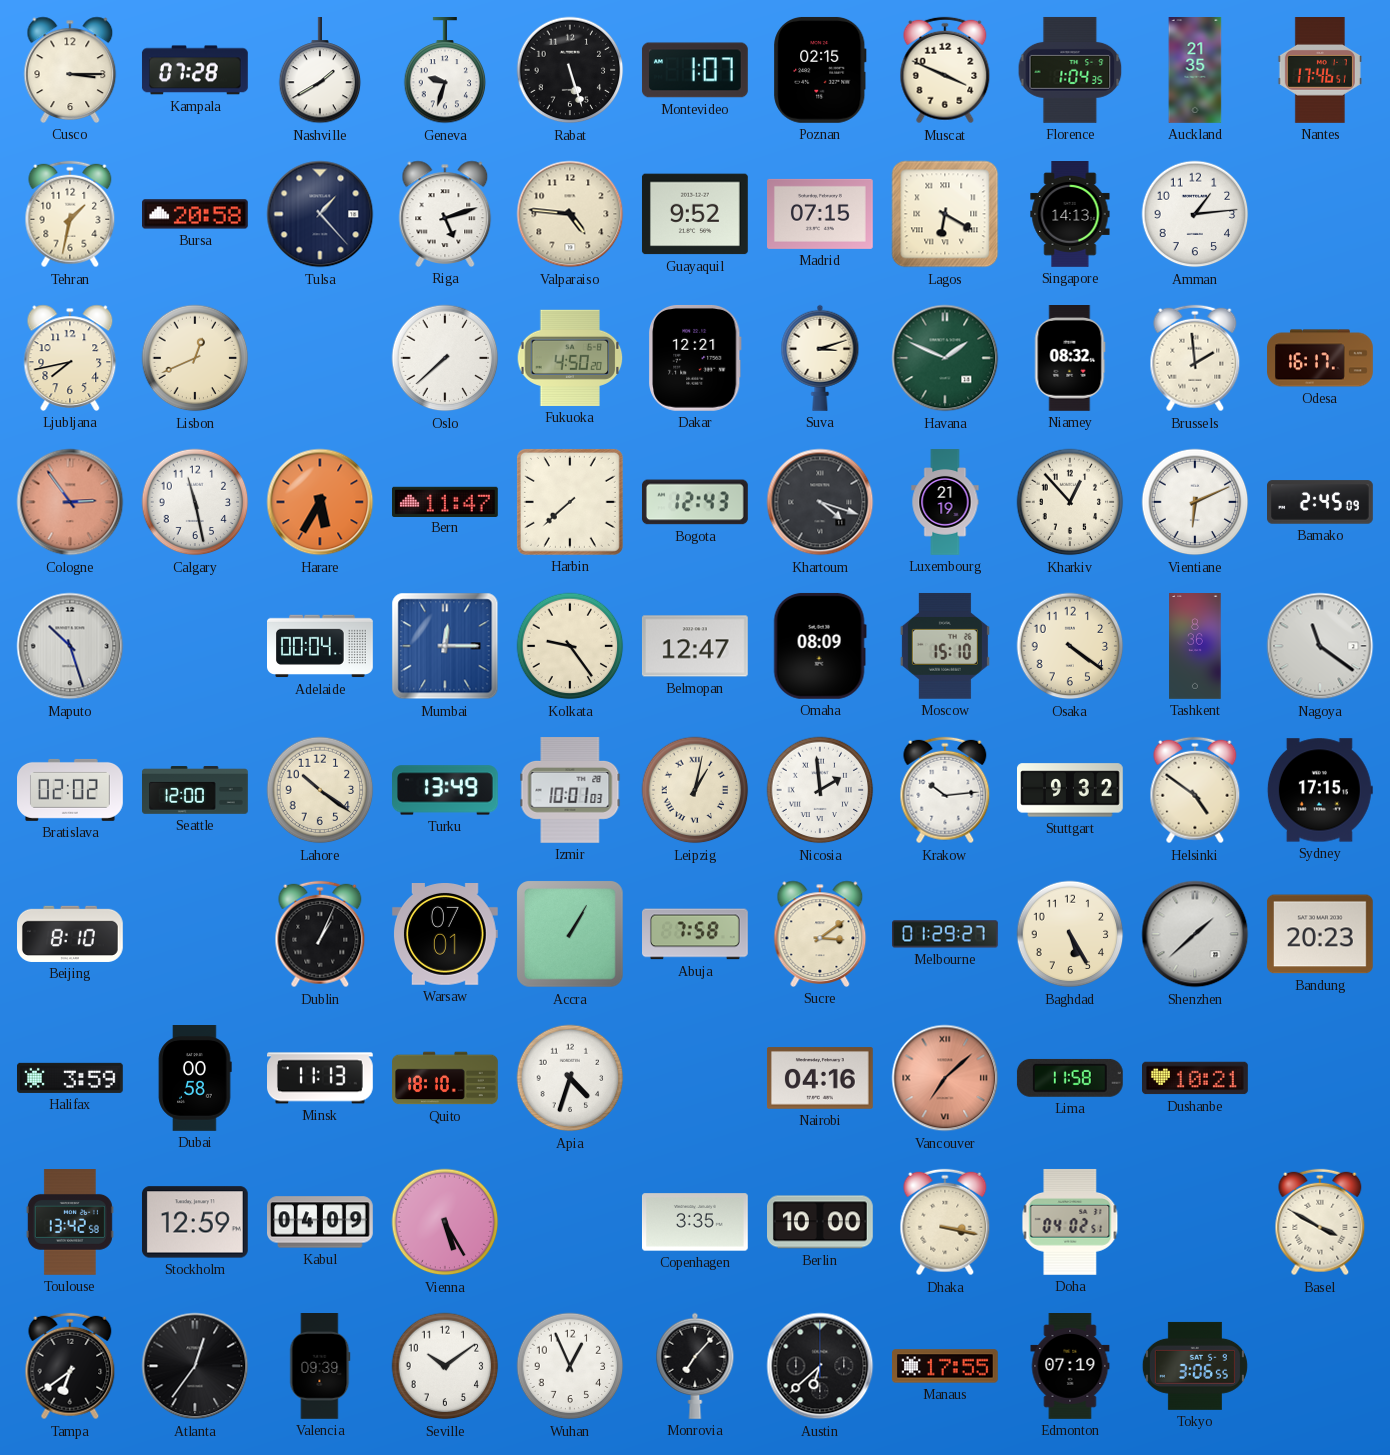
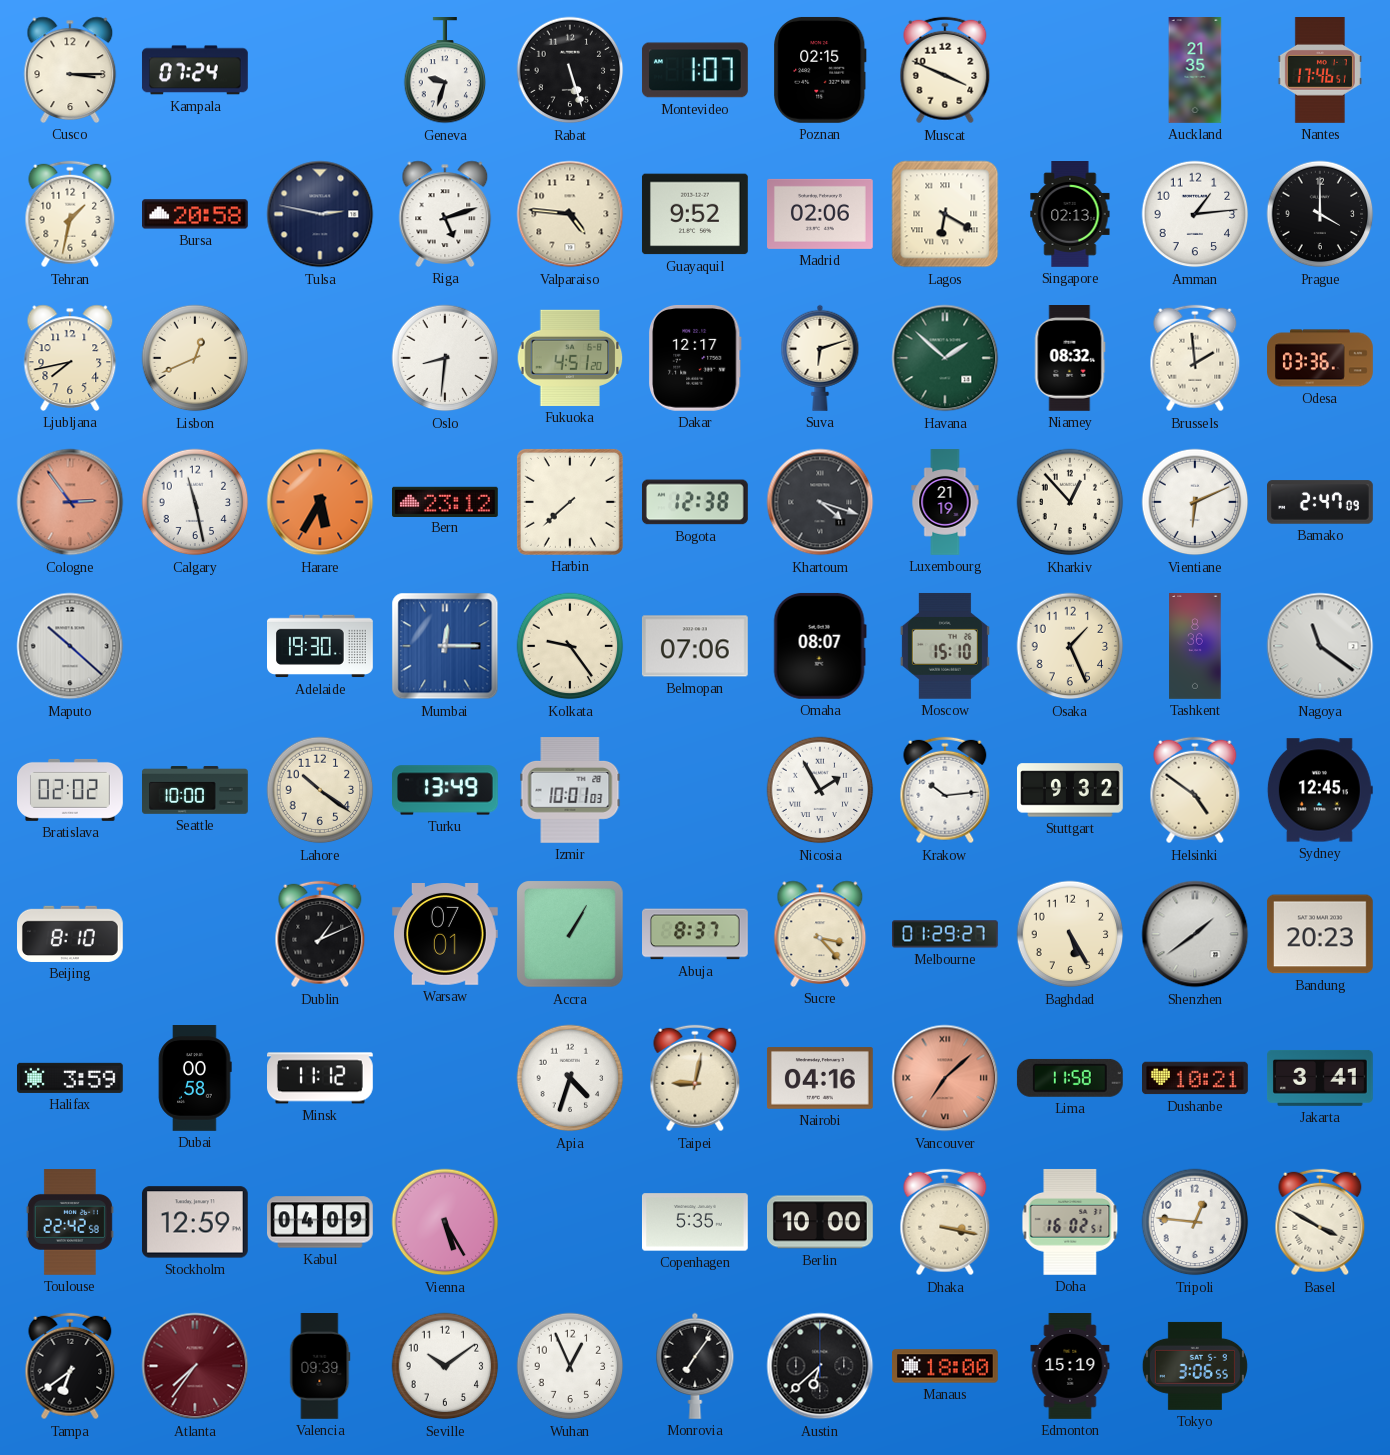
Kampala: 07:28 -> 07:24
Nashville: 1:40 -> none
Florence: 1:04 -> none
Tulsa: 1:23 -> 2:47
Madrid: 07:15 -> 02:06
Singapore: 14:13 -> 02:13
Prague: none -> 4:00
Oslo: 7:38 -> 8:31
Fukuoka: 4:50 -> 4:51
Dakar: 12:21 -> 12:17
Suva: 3:12 -> 6:12
Havana: 1:49 -> 1:52
Odesa: 16:17 -> 03:36
Bern: 11:47 -> 23:12
Bogota: 12:43 -> 12:38
Bamako: 2:45 -> 2:47
Maputo: 10:27 -> 10:22
Adelaide: 00:04 -> 19:30
Belmopan: 12:47 -> 07:06
Omaha: 08:09 -> 08:07
Osaka: 4:21 -> 1:26
Seattle: 12:00 -> 10:00
Leipzig: 1:02 -> none
Nicosia: 1:59 -> 1:55
Sydney: 17:15 -> 12:45
Dublin: 1:04 -> 1:11
Abuja: 7:58 -> 8:37
Sucre: 3:09 -> 3:23
Shenzhen: 1:38 -> 1:39
Minsk: 11:13 -> 11:12
Quito: 18:10 -> none
Taipei: none -> 9:02
Jakarta: none -> 3:41
Toulouse: 13:42 -> 22:42
Copenhagen: 3:35 -> 5:35
Doha: 04:02 -> 16:02
Tripoli: none -> 12:46
Atlanta: 12:36 -> 7:36
Atlanta dial: black -> burgundy
Monrovia: 7:07 -> 7:06
Manaus: 17:55 -> 18:00
Edmonton: 07:19 -> 15:19
